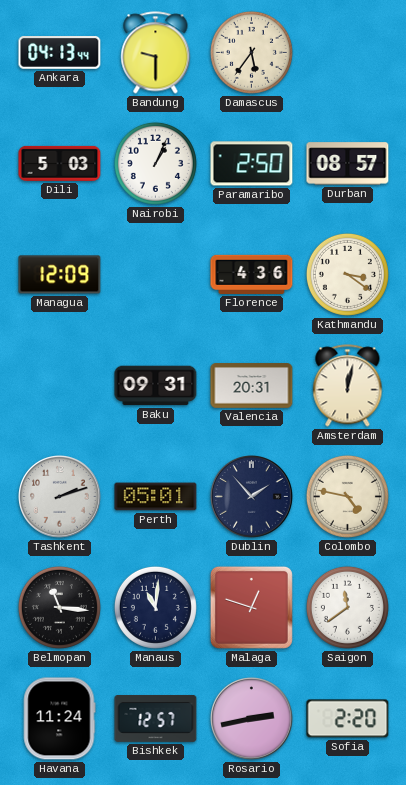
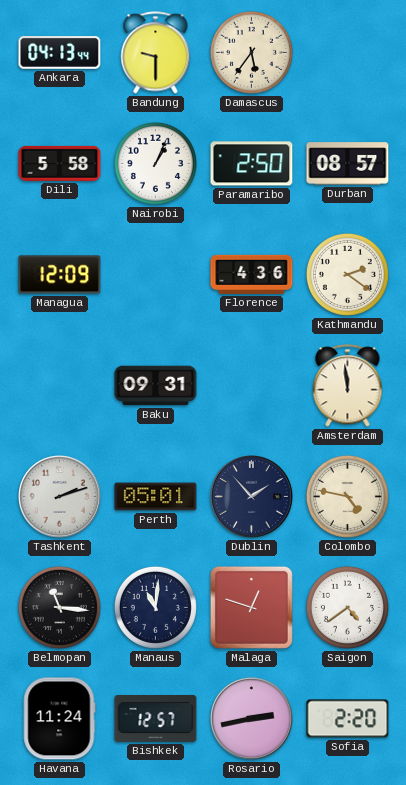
Dili: 5:03 -> 5:58
Kathmandu: 3:21 -> 2:21
Valencia: 20:31 -> none
Amsterdam: 12:02 -> 11:59
Saigon: 11:39 -> 4:39
